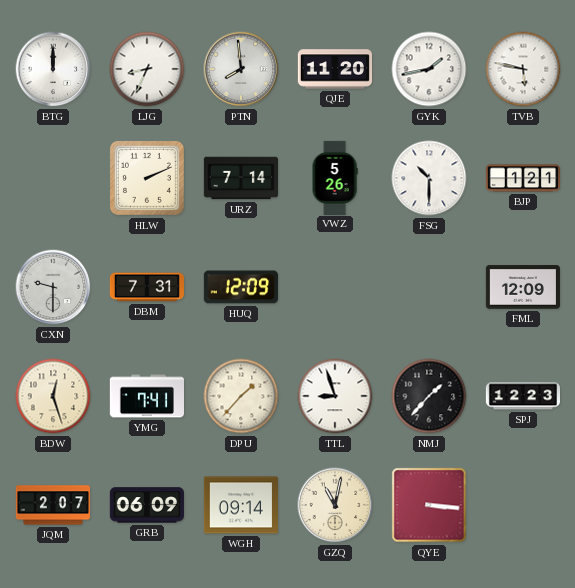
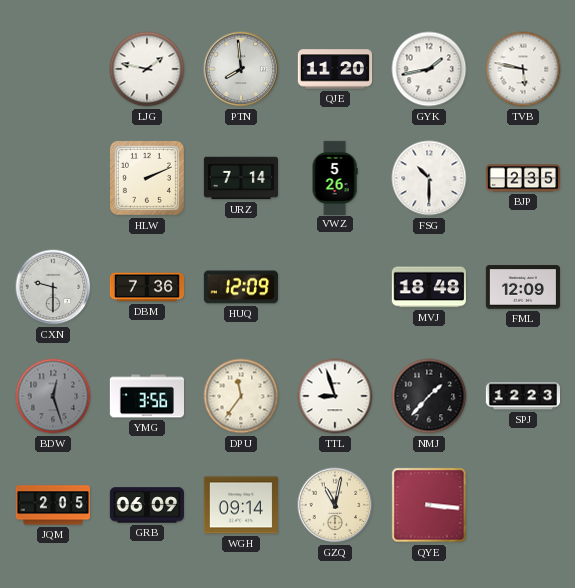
BTG: 12:00 -> none
LJG: 8:34 -> 1:47
BJP: 1:21 -> 2:35
DBM: 7:31 -> 7:36
MVJ: none -> 18:48
BDW dial: cream -> grey
YMG: 7:41 -> 3:56
DPU: 1:37 -> 11:36
JQM: 2:07 -> 2:05
